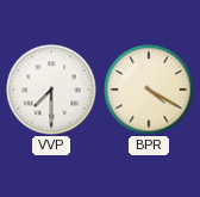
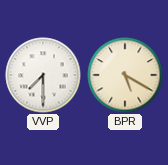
BPR: 4:20 -> 5:20
